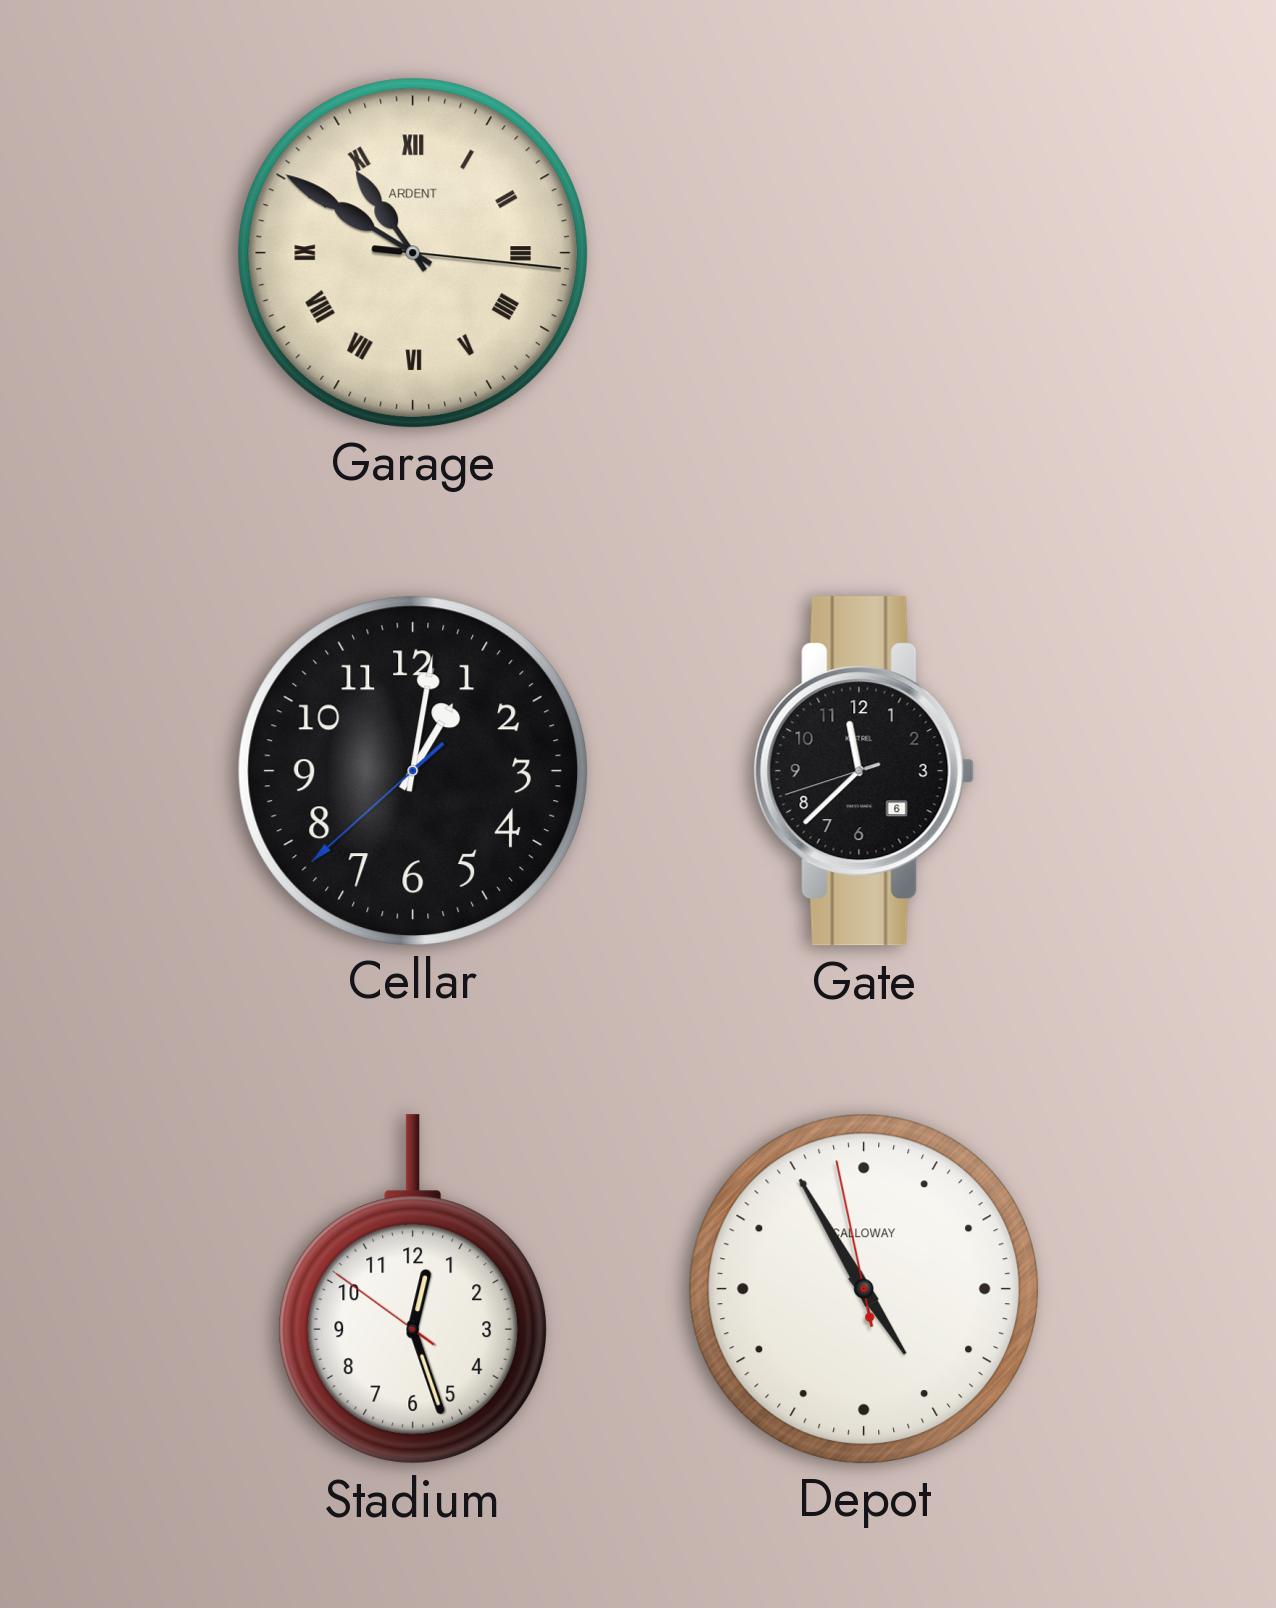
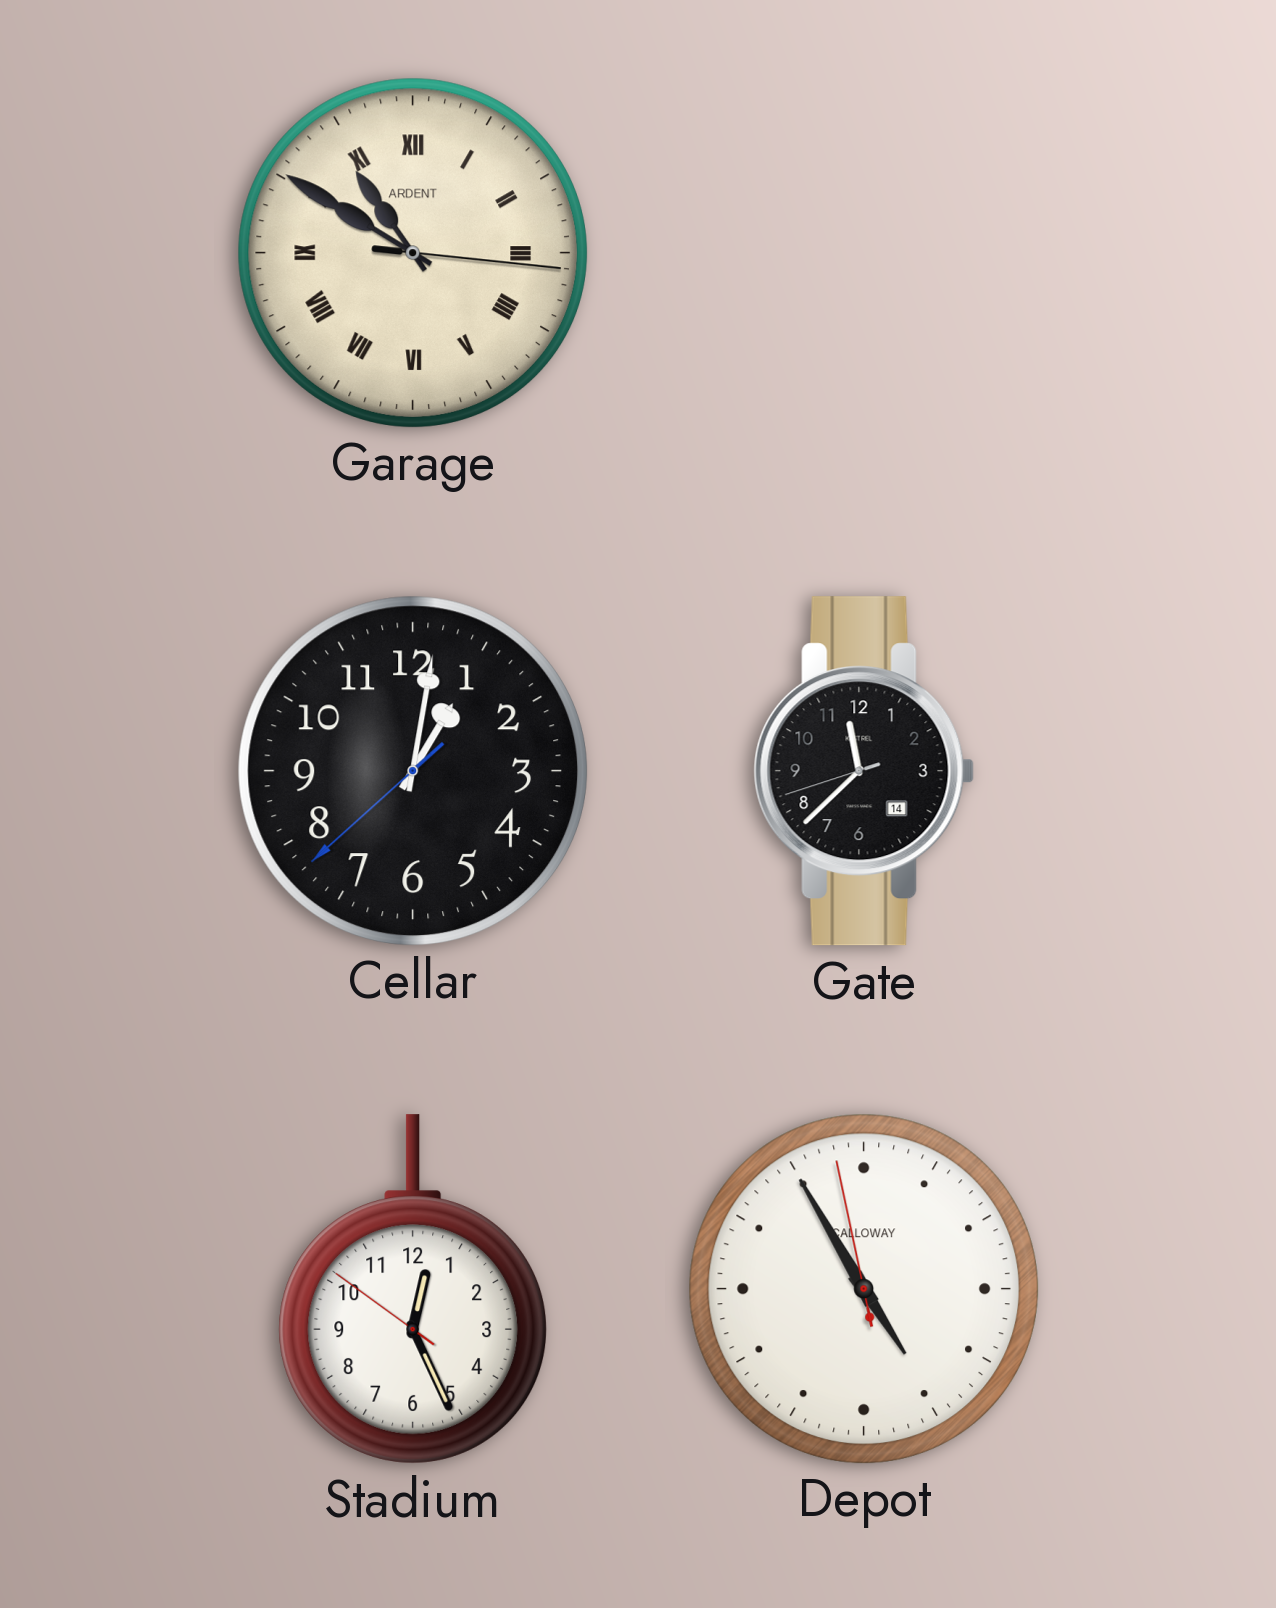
Gate date: 6 -> 14
Stadium: 12:26 -> 12:25
